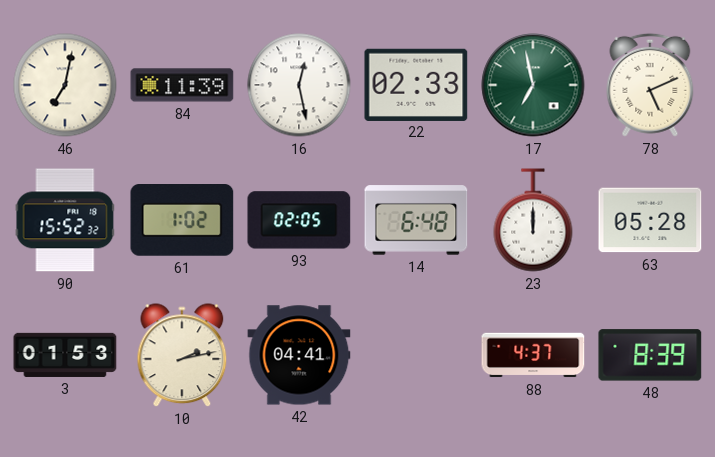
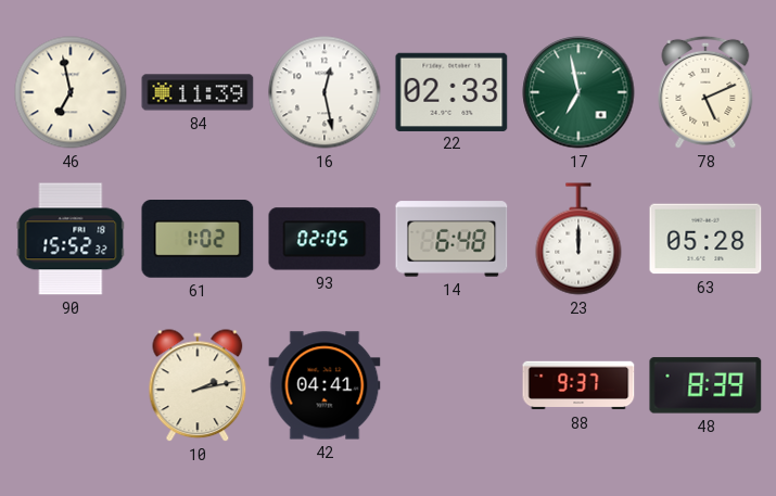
46: 7:02 -> 6:58
3: 01:53 -> none
88: 4:37 -> 9:37
